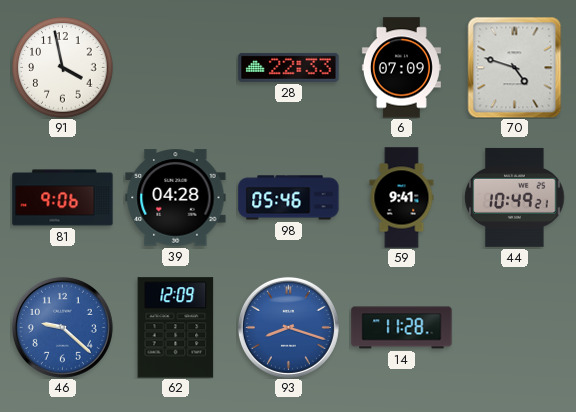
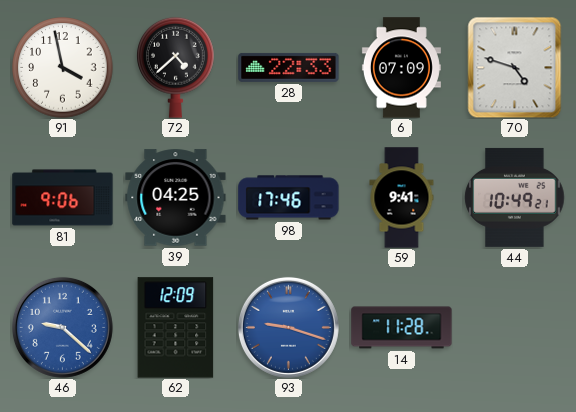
72: none -> 4:38
39: 04:28 -> 04:25
98: 05:46 -> 17:46
93: 8:18 -> 9:18
